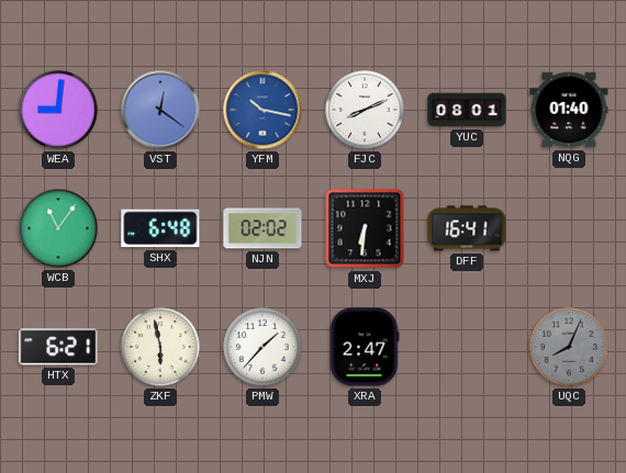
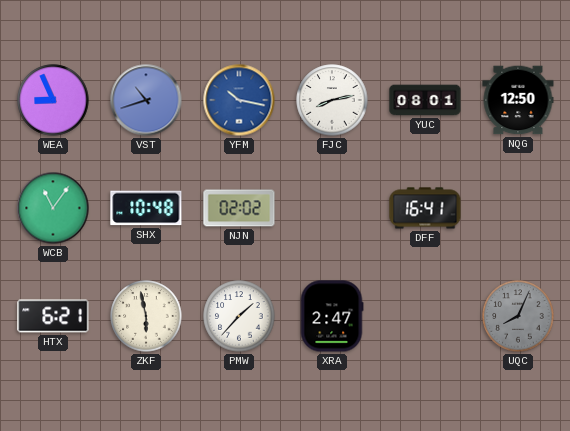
WEA: 9:01 -> 8:56
VST: 12:21 -> 10:42
FJC: 8:11 -> 8:13
NQG: 01:40 -> 12:50
SHX: 6:48 -> 10:48
MXJ: 6:31 -> none
